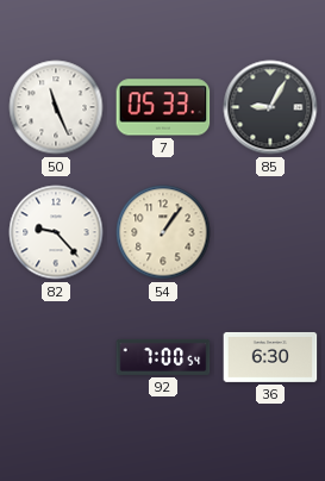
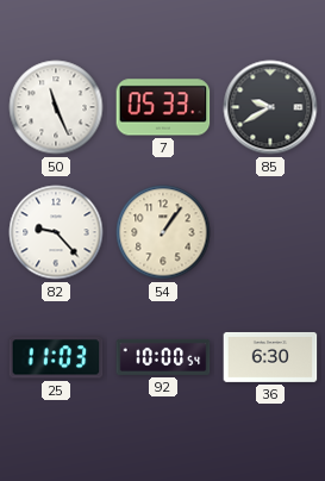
85: 9:05 -> 9:40
25: none -> 11:03
92: 7:00 -> 10:00
